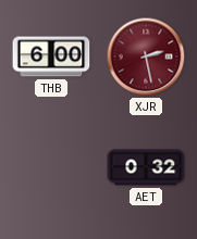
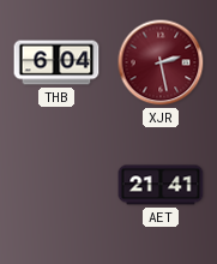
THB: 6:00 -> 6:04
AET: 0:32 -> 21:41
